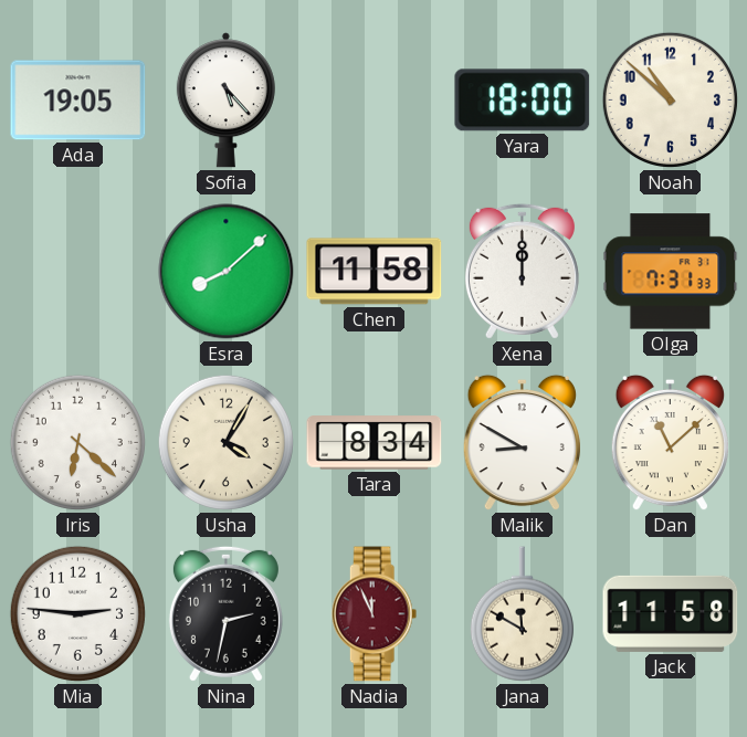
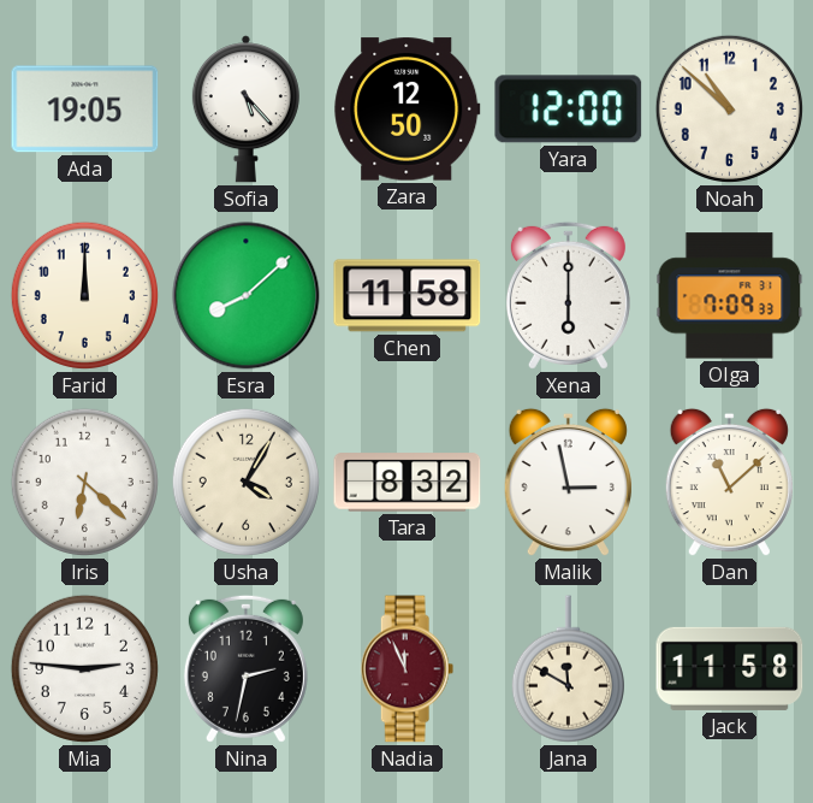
Zara: none -> 12:50
Yara: 18:00 -> 12:00
Farid: none -> 12:00
Xena: 12:00 -> 6:00
Olga: 7:31 -> 7:09
Tara: 8:34 -> 8:32
Malik: 8:50 -> 2:58
